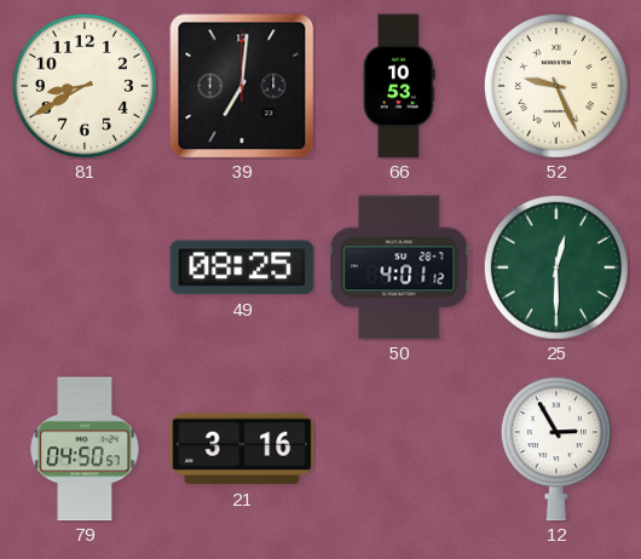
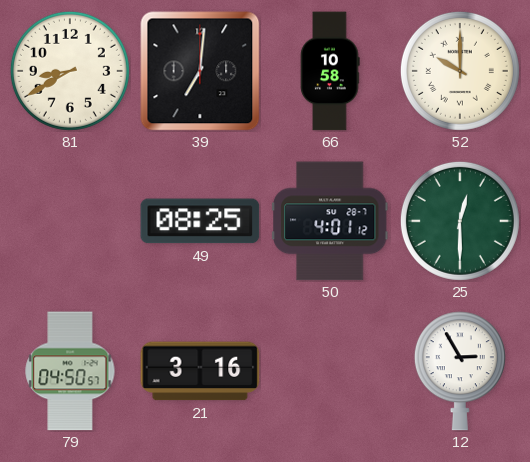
66: 10:53 -> 10:58
52: 9:26 -> 10:00
